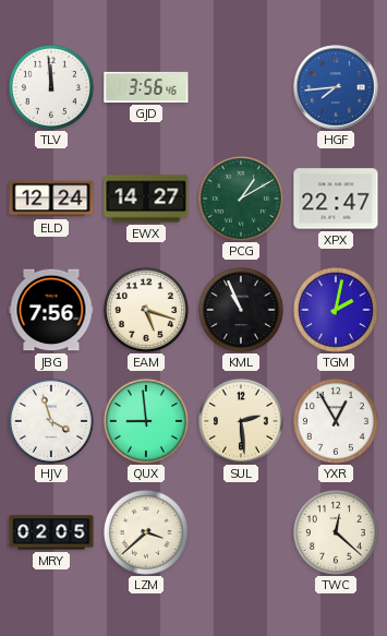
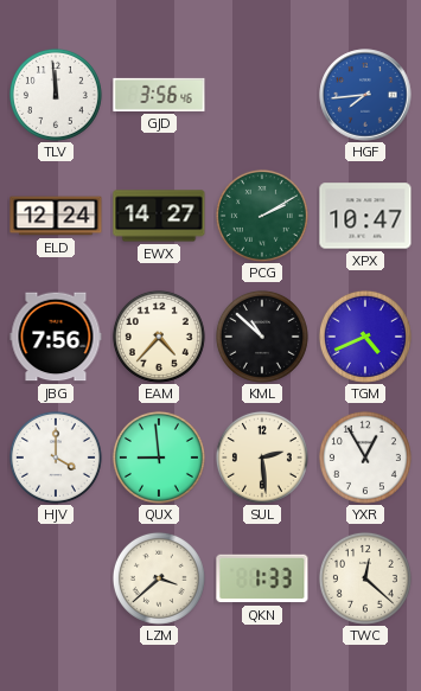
PCG: 1:10 -> 2:10
XPX: 22:47 -> 10:47
EAM: 5:18 -> 4:37
KML: 10:56 -> 10:52
TGM: 2:02 -> 4:41
HJV: 3:57 -> 4:00
MRY: 02:05 -> none
QKN: none -> 1:33
